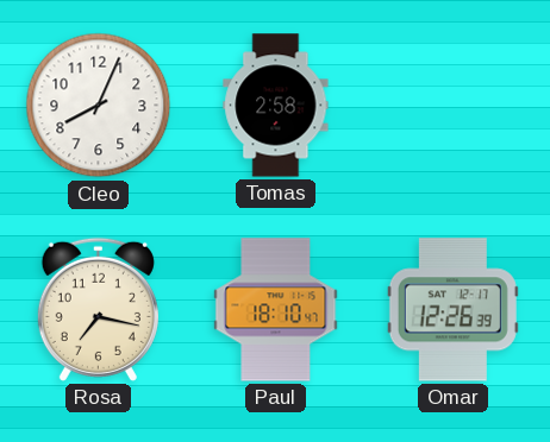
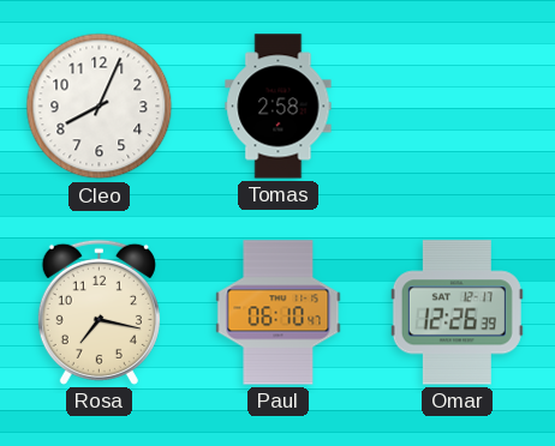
Paul: 18:10 -> 06:10
